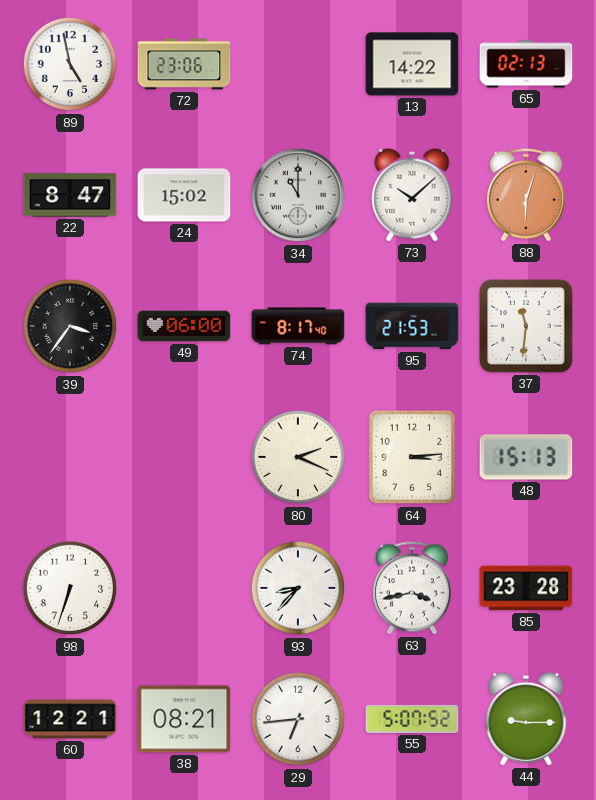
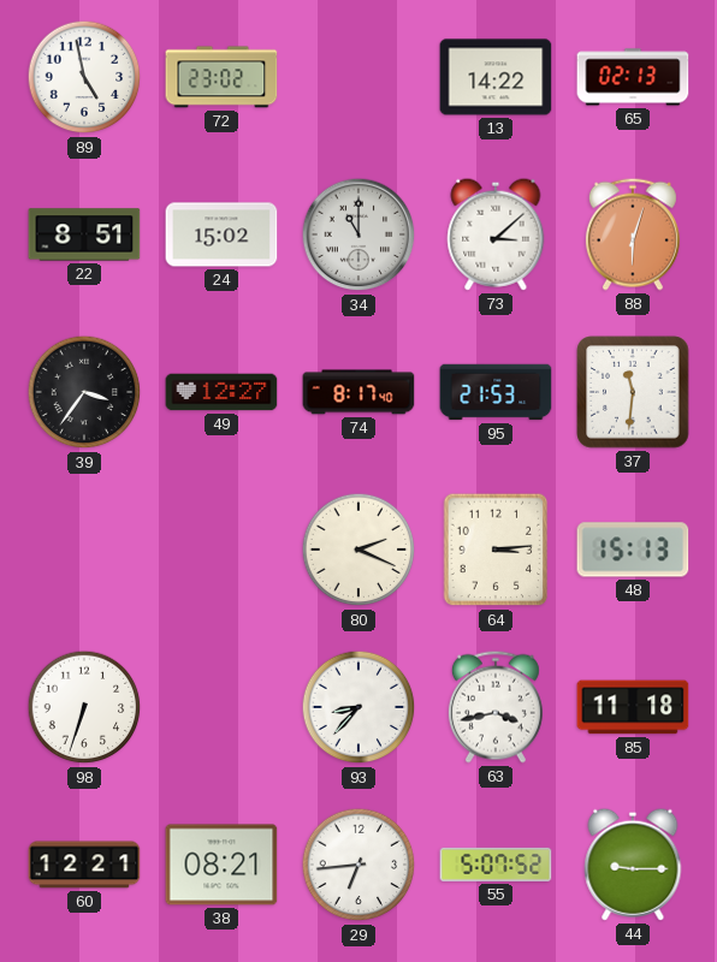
72: 23:06 -> 23:02
22: 8:47 -> 8:51
73: 10:08 -> 3:08
49: 06:00 -> 12:27
85: 23:28 -> 11:18
